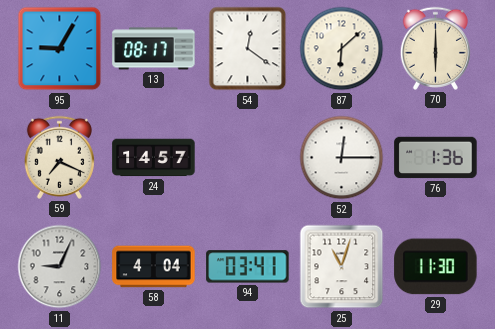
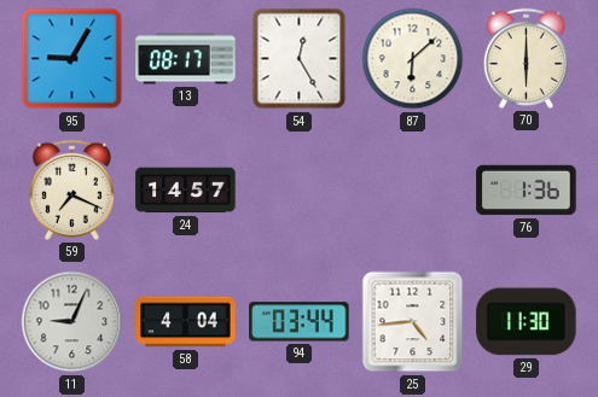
54: 12:21 -> 12:25
52: 12:15 -> none
94: 03:41 -> 03:44
25: 11:03 -> 4:44
